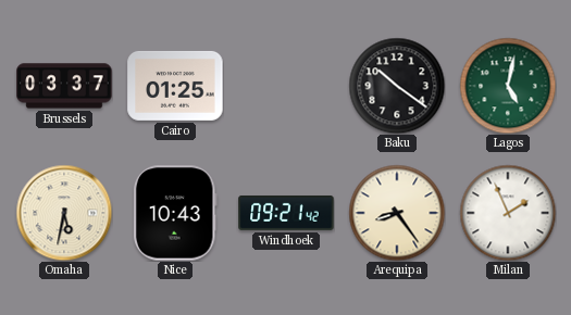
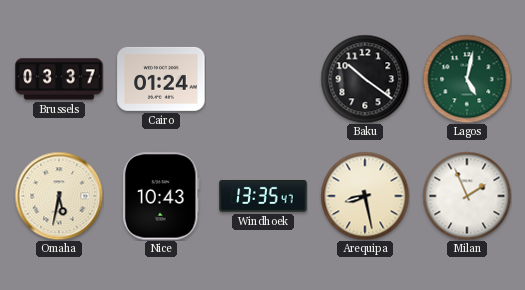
Cairo: 01:25 -> 01:24
Windhoek: 09:21 -> 13:35
Arequipa: 8:24 -> 8:28
